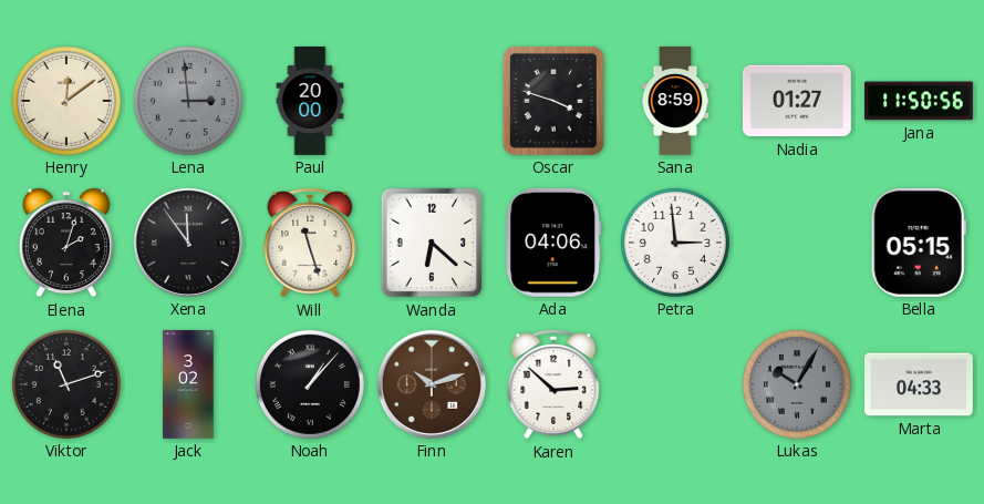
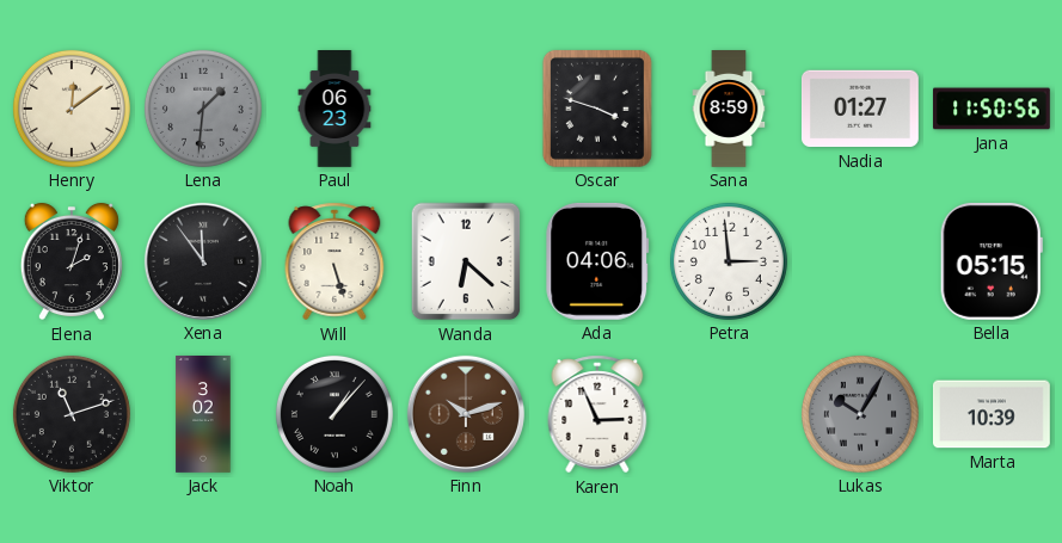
Lena: 2:59 -> 1:31
Paul: 20:00 -> 06:23
Will: 11:27 -> 5:27
Karen: 2:52 -> 2:56
Marta: 04:33 -> 10:39
